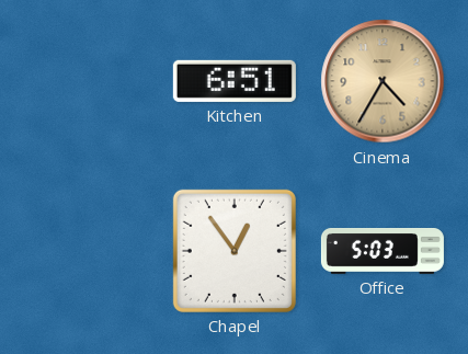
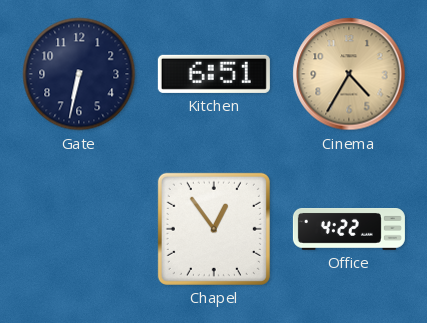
Gate: none -> 6:32
Office: 5:03 -> 4:22
